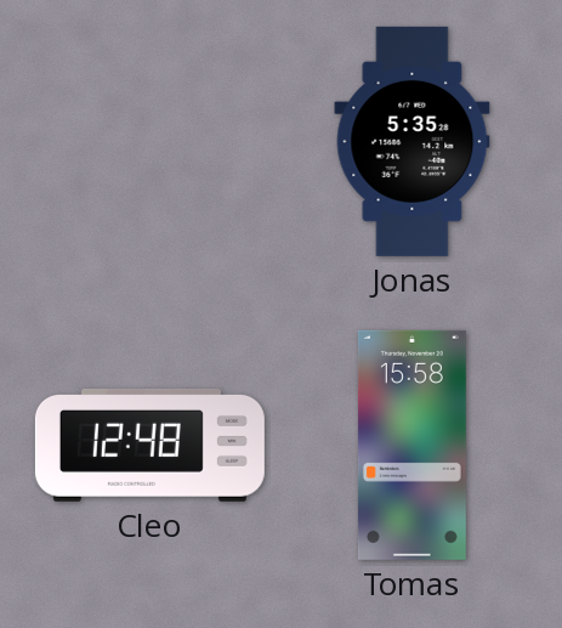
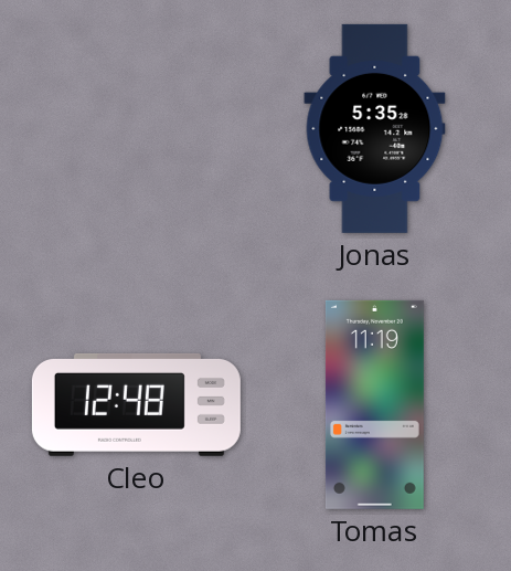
Tomas: 15:58 -> 11:19
